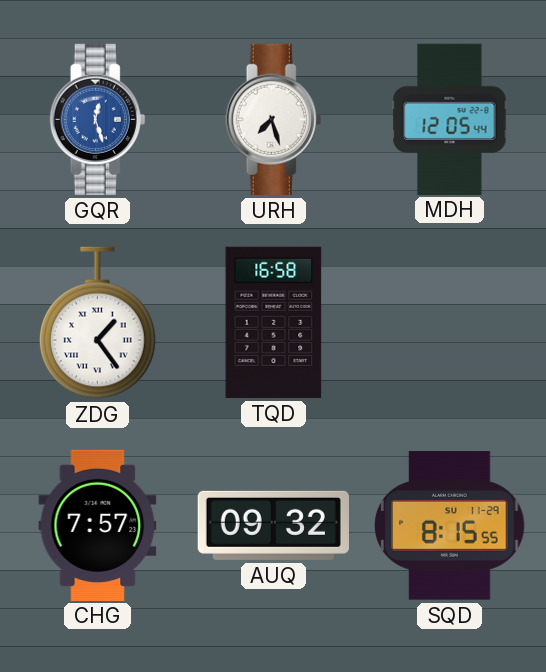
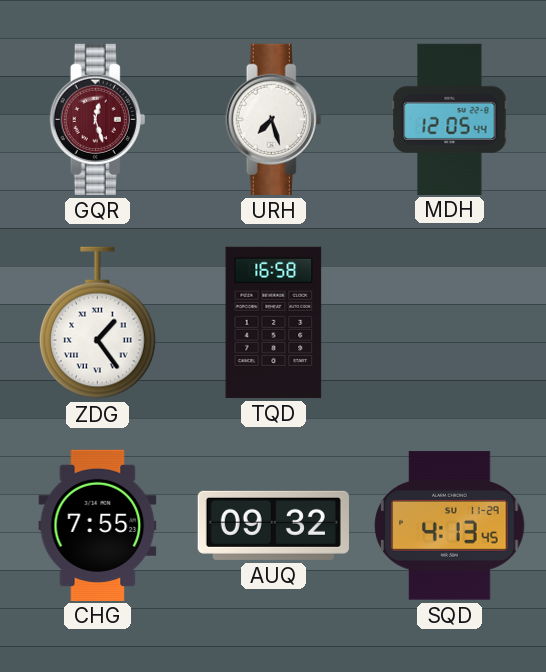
GQR dial: blue -> burgundy
CHG: 7:57 -> 7:55
SQD: 8:15 -> 4:13
